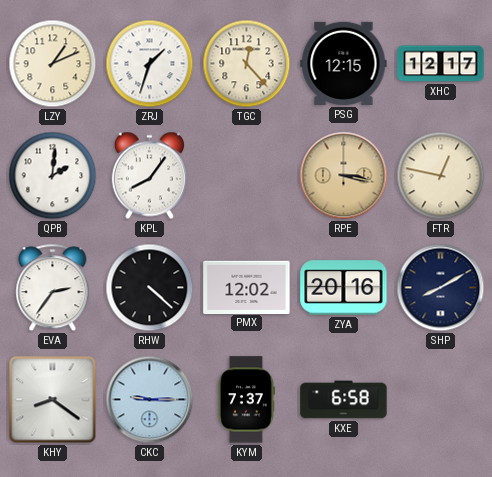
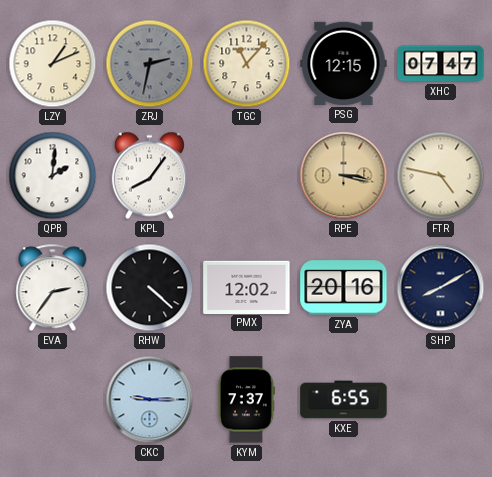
ZRJ: 1:33 -> 2:32
ZRJ dial: white -> grey
TGC: 12:23 -> 11:07
XHC: 12:17 -> 07:47
FTR: 12:47 -> 4:47
KHY: 8:21 -> none
KXE: 6:58 -> 6:55
